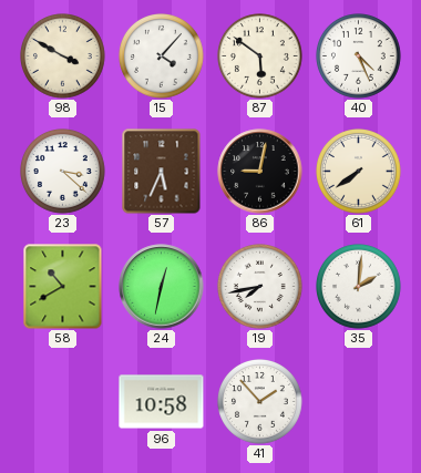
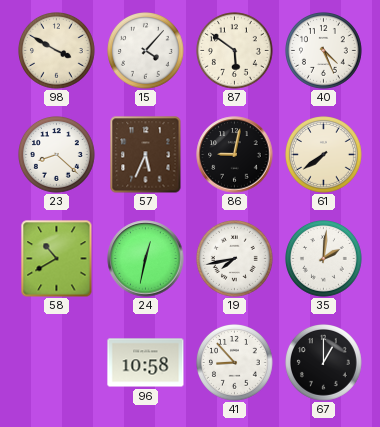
23: 3:22 -> 8:22
41: 1:53 -> 8:53
67: none -> 1:00
